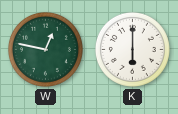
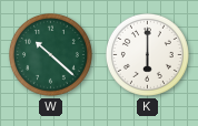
W: 12:47 -> 10:22
